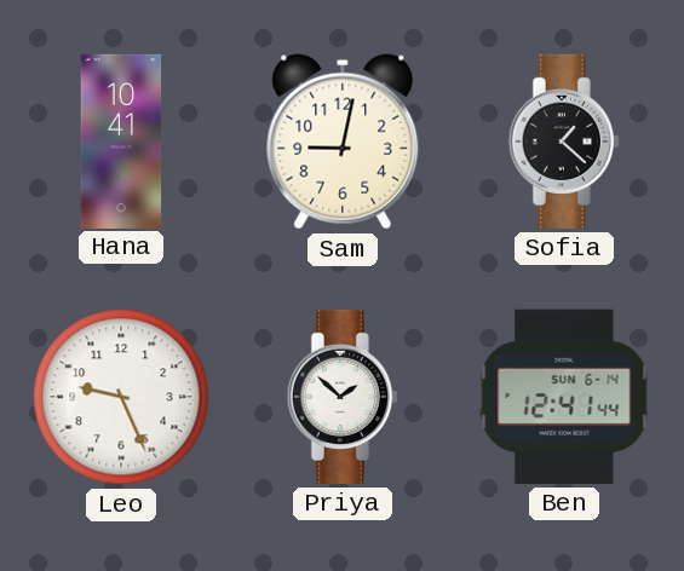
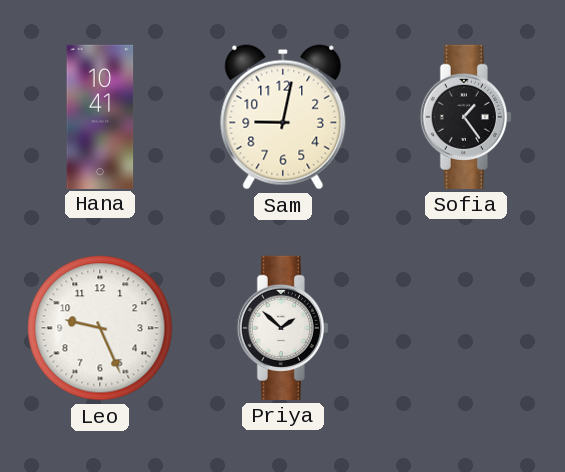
Sofia: 1:22 -> 1:24
Ben: 12:41 -> none
